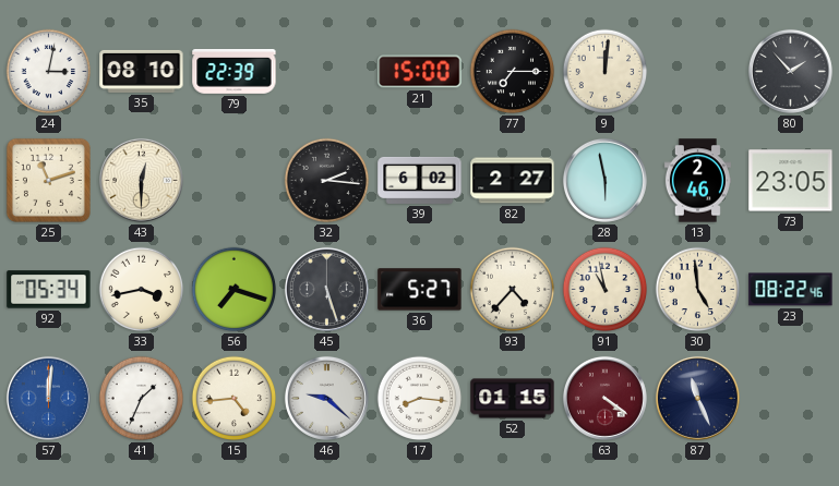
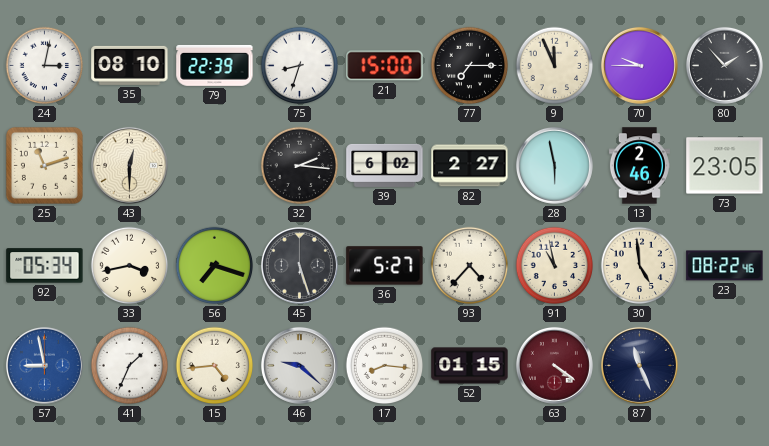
75: none -> 8:33
9: 12:01 -> 11:56
70: none -> 9:45
57: 12:01 -> 8:58
